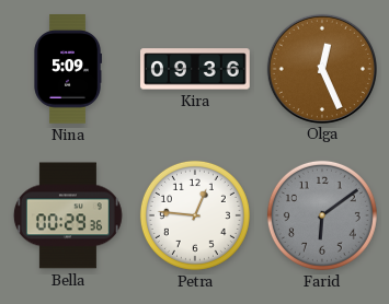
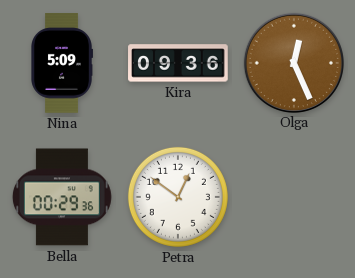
Petra: 12:46 -> 12:51
Farid: 6:09 -> none
